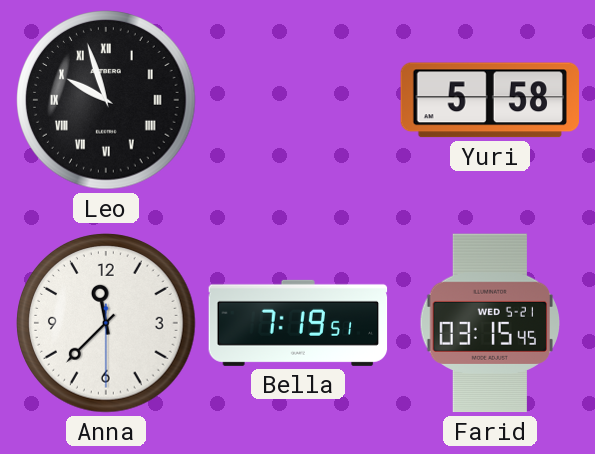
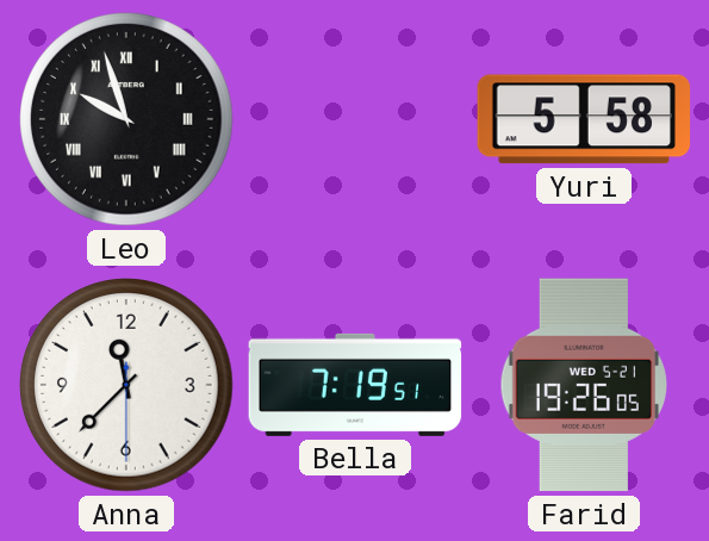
Farid: 03:15 -> 19:26
